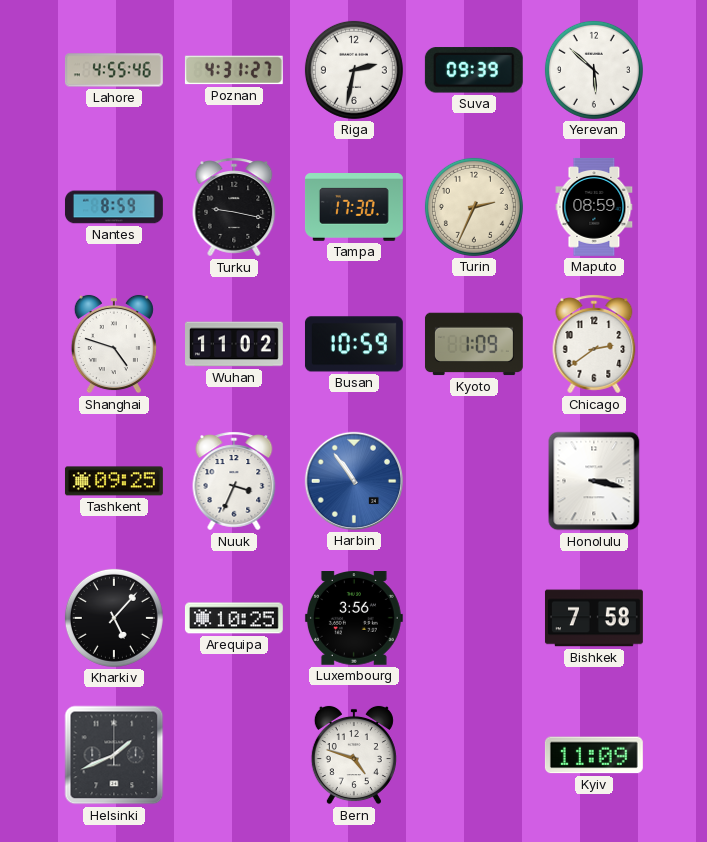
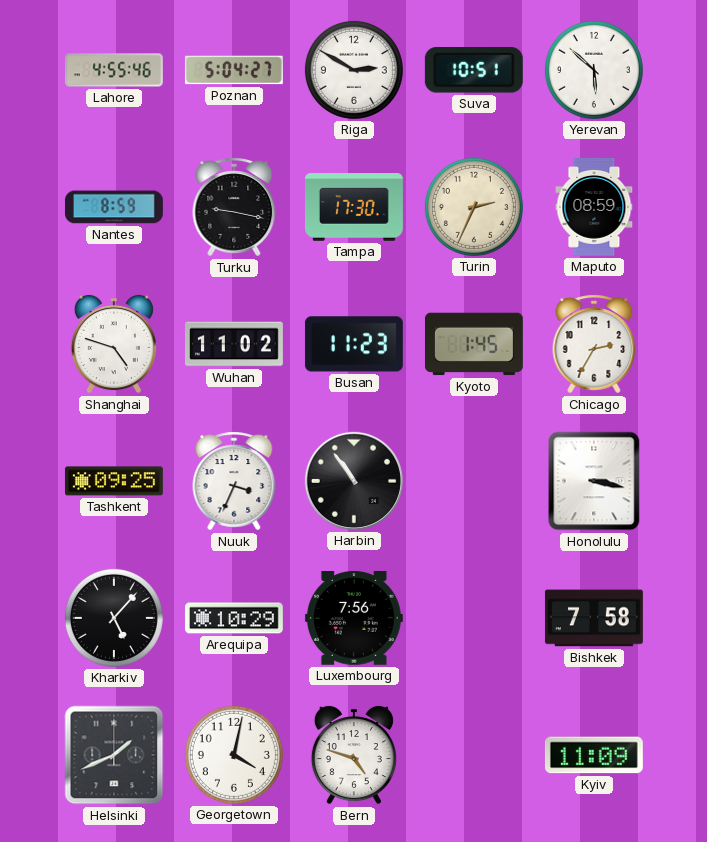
Poznan: 4:31 -> 5:04
Riga: 2:32 -> 2:50
Suva: 09:39 -> 10:51
Busan: 10:59 -> 11:23
Kyoto: 1:09 -> 1:45
Chicago: 2:39 -> 2:35
Harbin dial: blue -> black
Arequipa: 10:25 -> 10:29
Luxembourg: 3:56 -> 7:56
Georgetown: none -> 4:02
